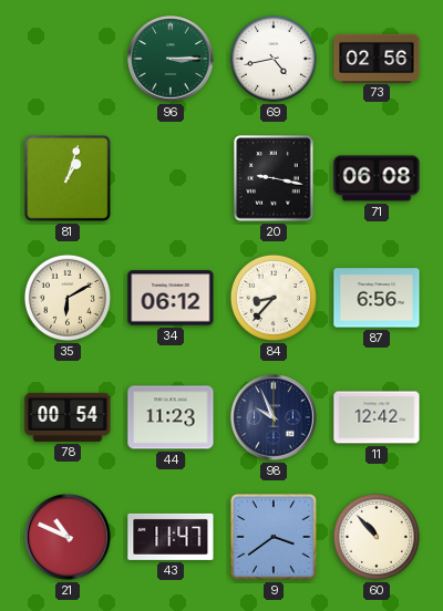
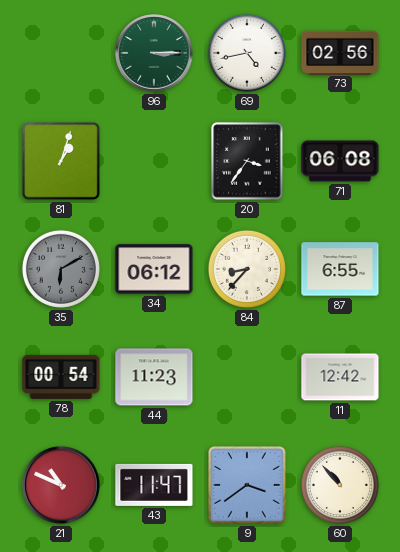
20: 9:17 -> 3:36
35 dial: cream -> grey
87: 6:56 -> 6:55
98: 9:56 -> none
